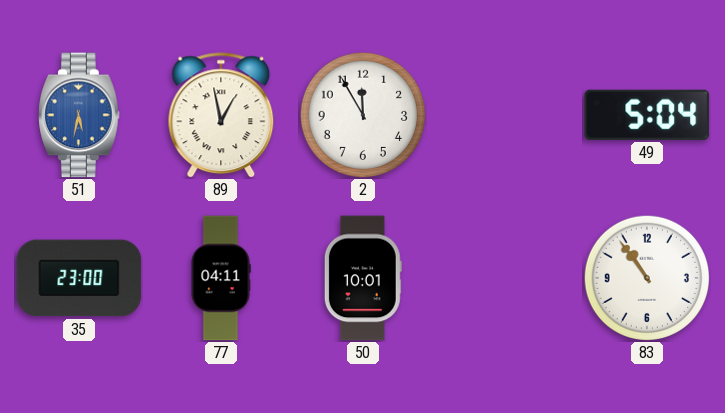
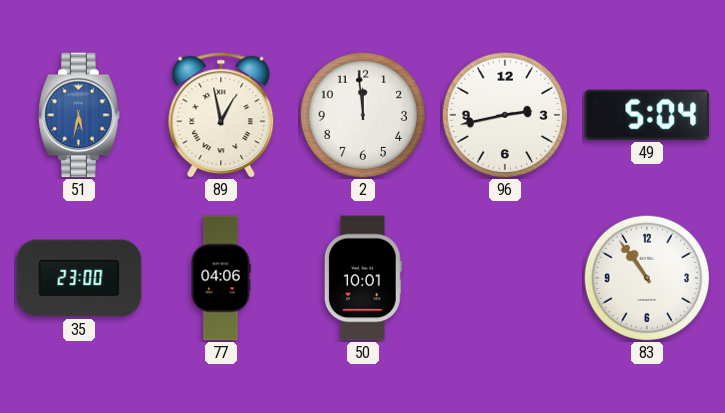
2: 11:55 -> 11:59
96: none -> 2:43
77: 04:11 -> 04:06
